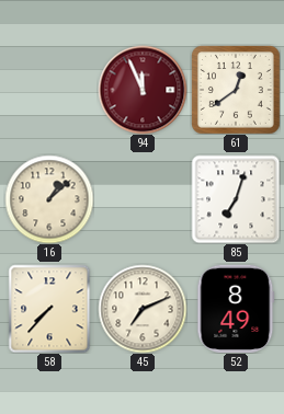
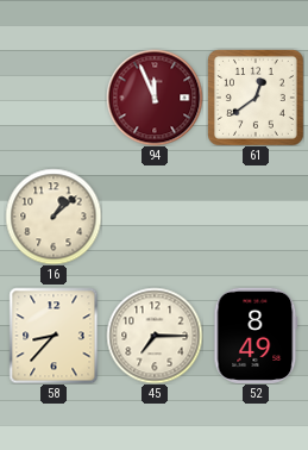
85: 7:03 -> none
58: 7:37 -> 8:37
45: 7:11 -> 7:15
